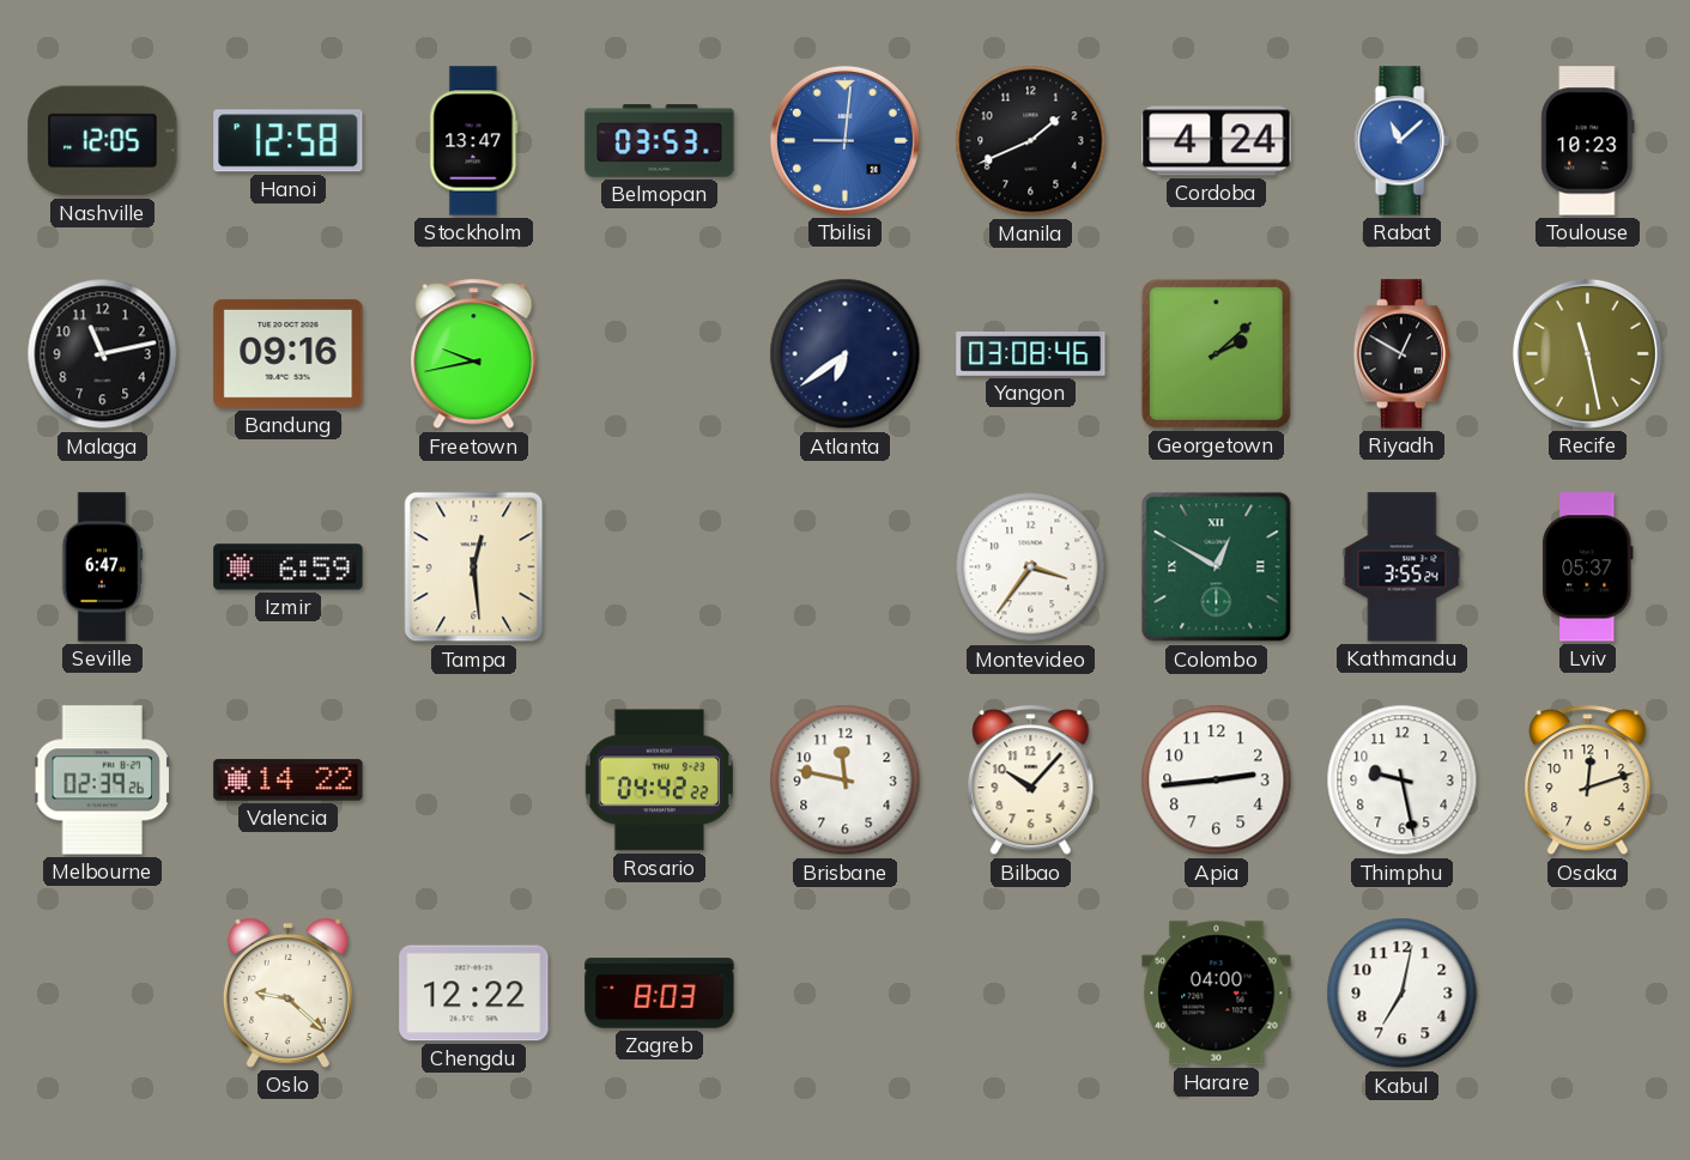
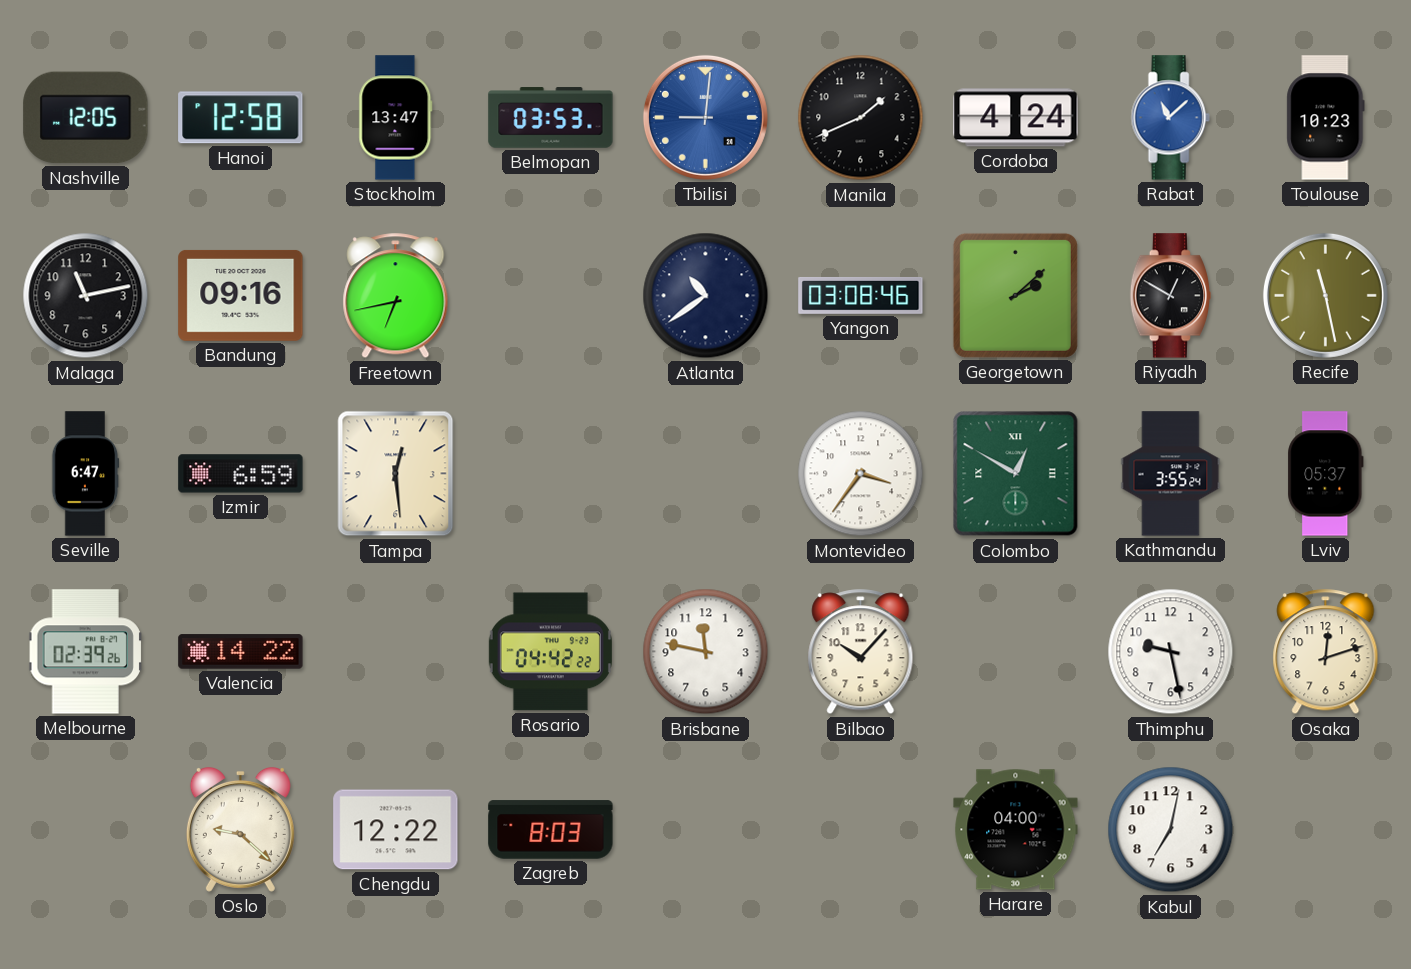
Freetown: 9:43 -> 6:43
Atlanta: 6:39 -> 10:39
Apia: 2:44 -> none
